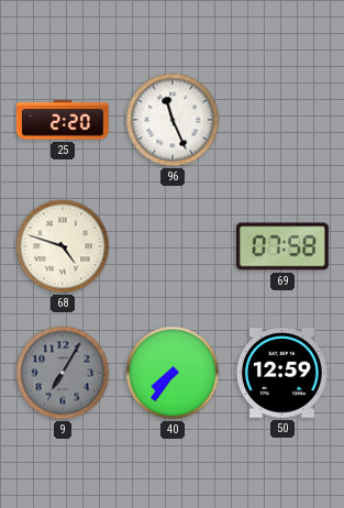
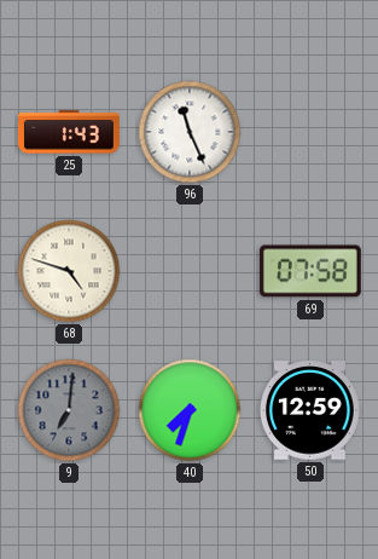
25: 2:20 -> 1:43
9: 7:05 -> 7:01
40: 7:36 -> 7:33
